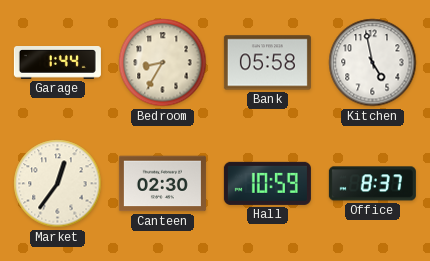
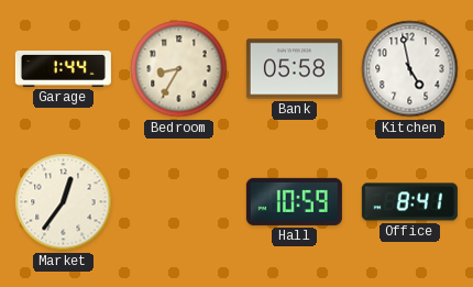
Canteen: 02:30 -> none
Office: 8:37 -> 8:41
